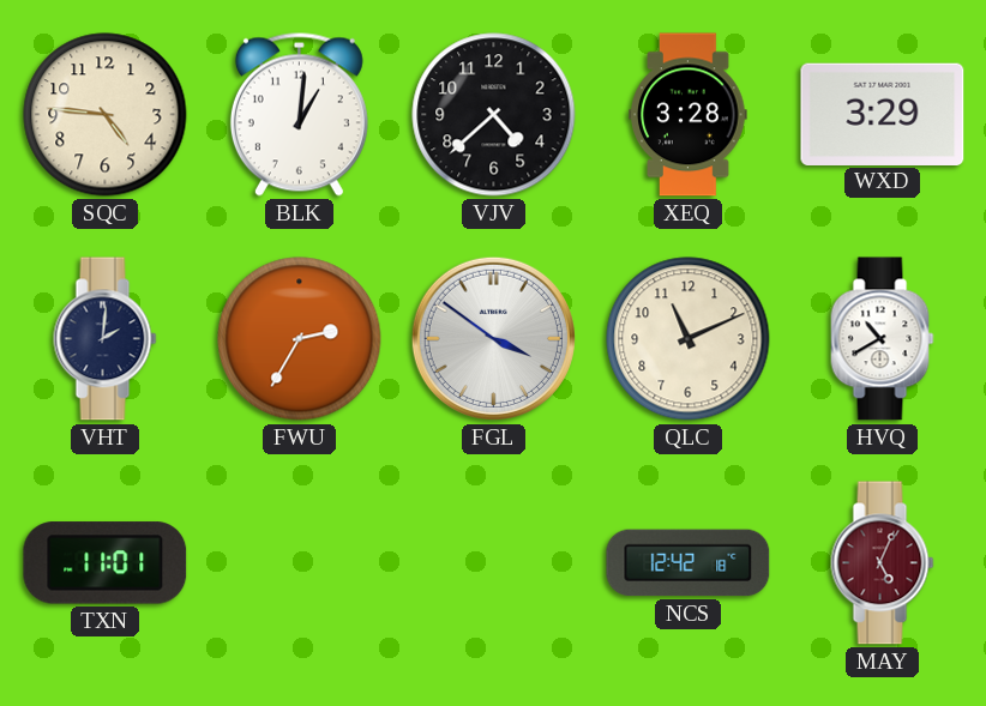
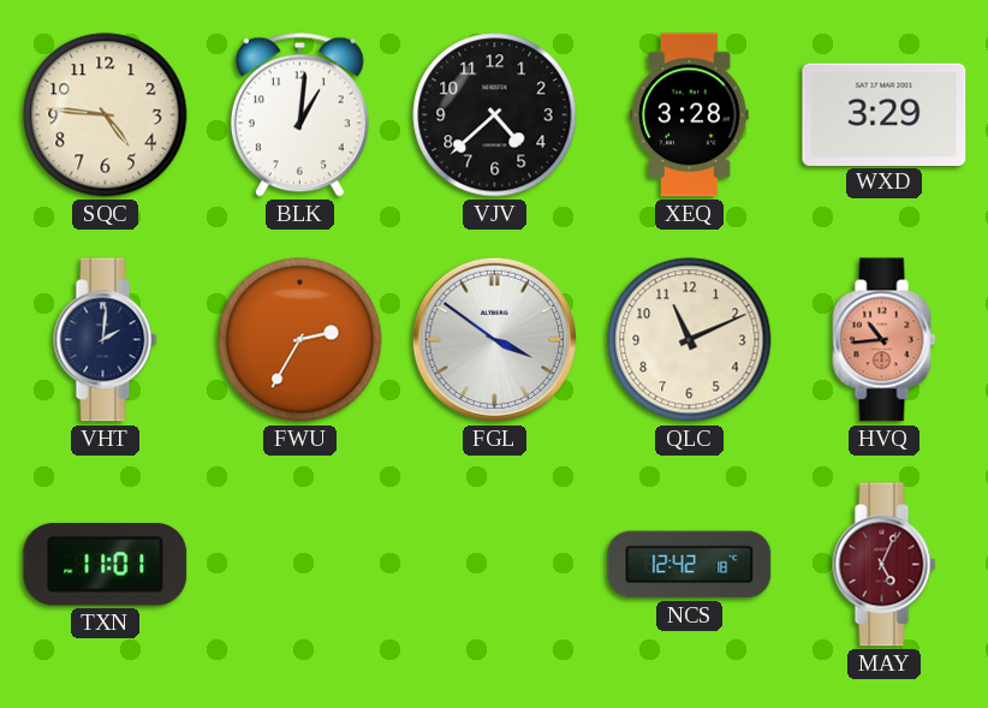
HVQ: 10:40 -> 10:44
HVQ dial: white -> salmon
